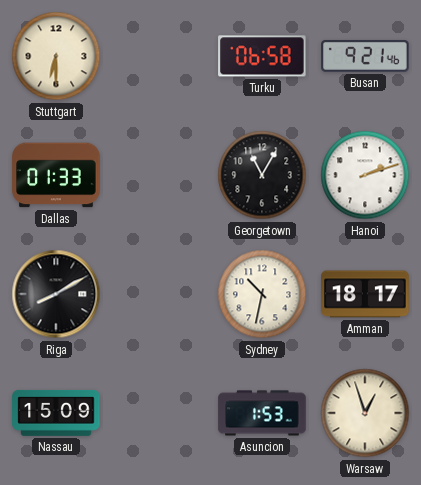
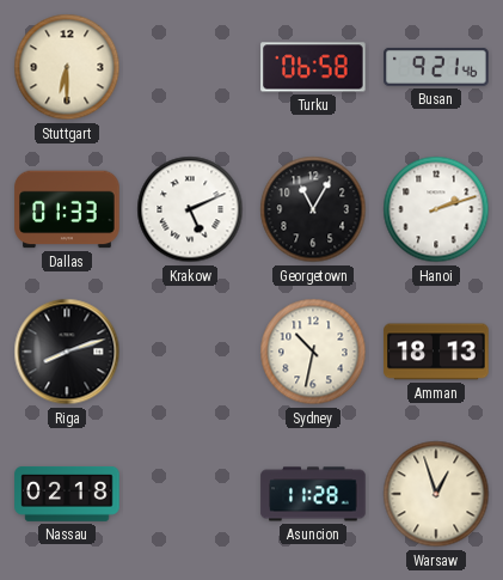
Krakow: none -> 5:11
Riga: 8:10 -> 8:12
Amman: 18:17 -> 18:13
Nassau: 15:09 -> 02:18
Asuncion: 1:53 -> 11:28
